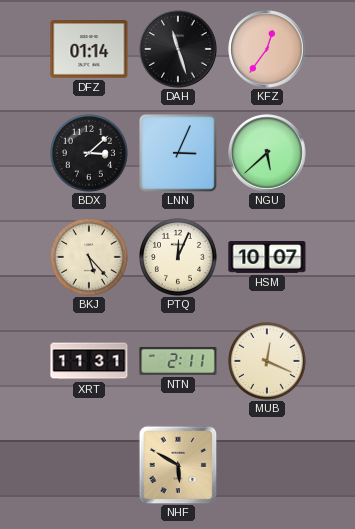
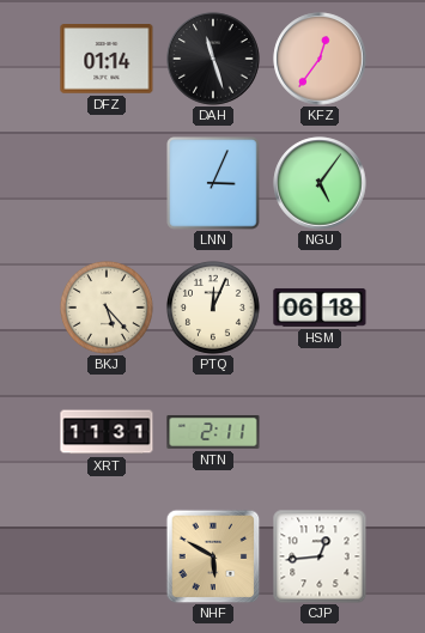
BDX: 3:08 -> none
NGU: 5:38 -> 5:06
HSM: 10:07 -> 06:18
MUB: 12:19 -> none
CJP: none -> 12:44
